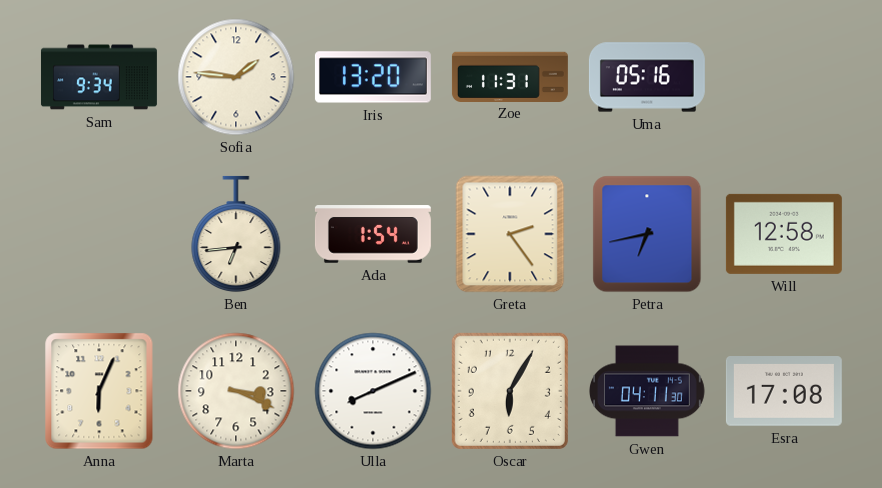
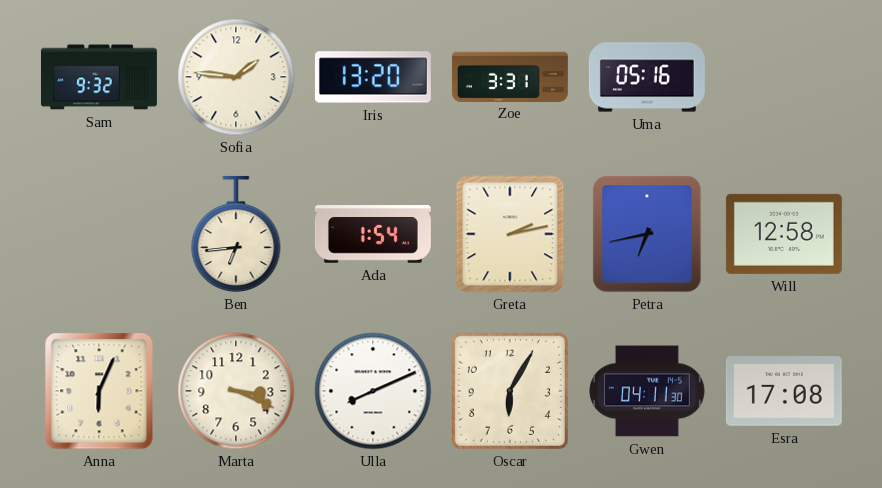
Sam: 9:34 -> 9:32
Zoe: 11:31 -> 3:31
Greta: 2:24 -> 2:13
